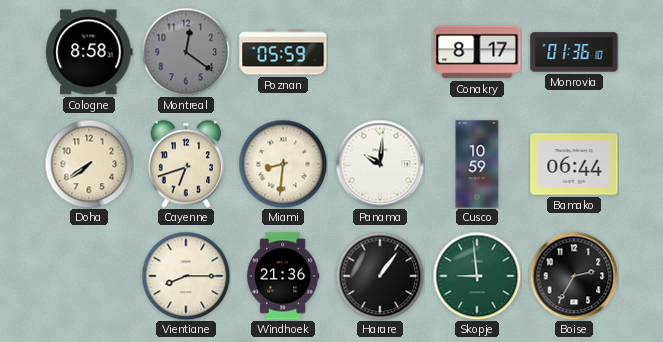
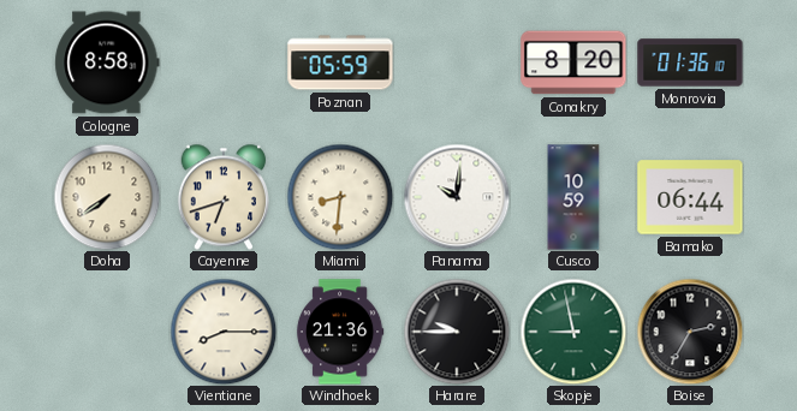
Montreal: 12:21 -> none
Conakry: 8:17 -> 8:20
Harare: 1:06 -> 9:45
Skopje: 8:59 -> 8:58
